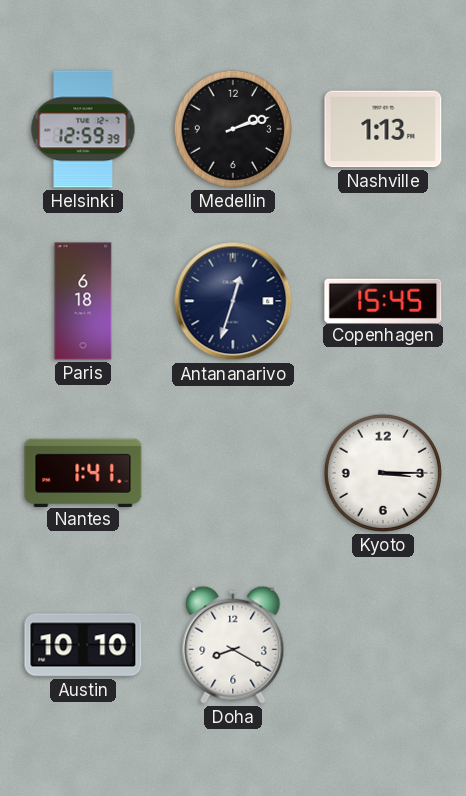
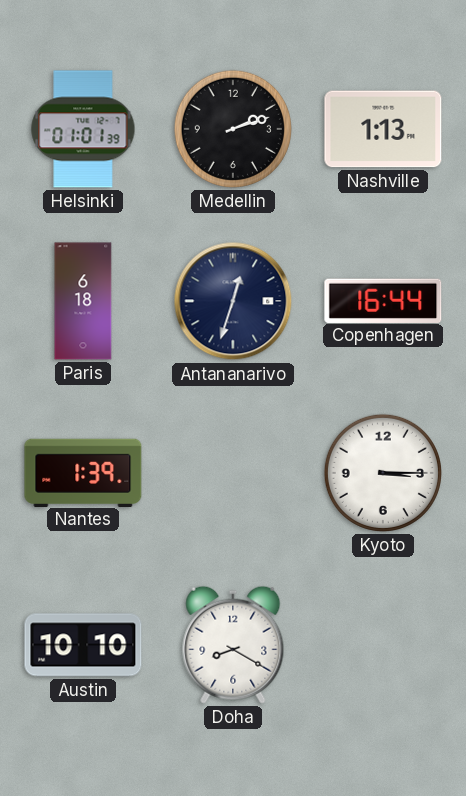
Helsinki: 12:59 -> 01:01
Copenhagen: 15:45 -> 16:44
Nantes: 1:41 -> 1:39
